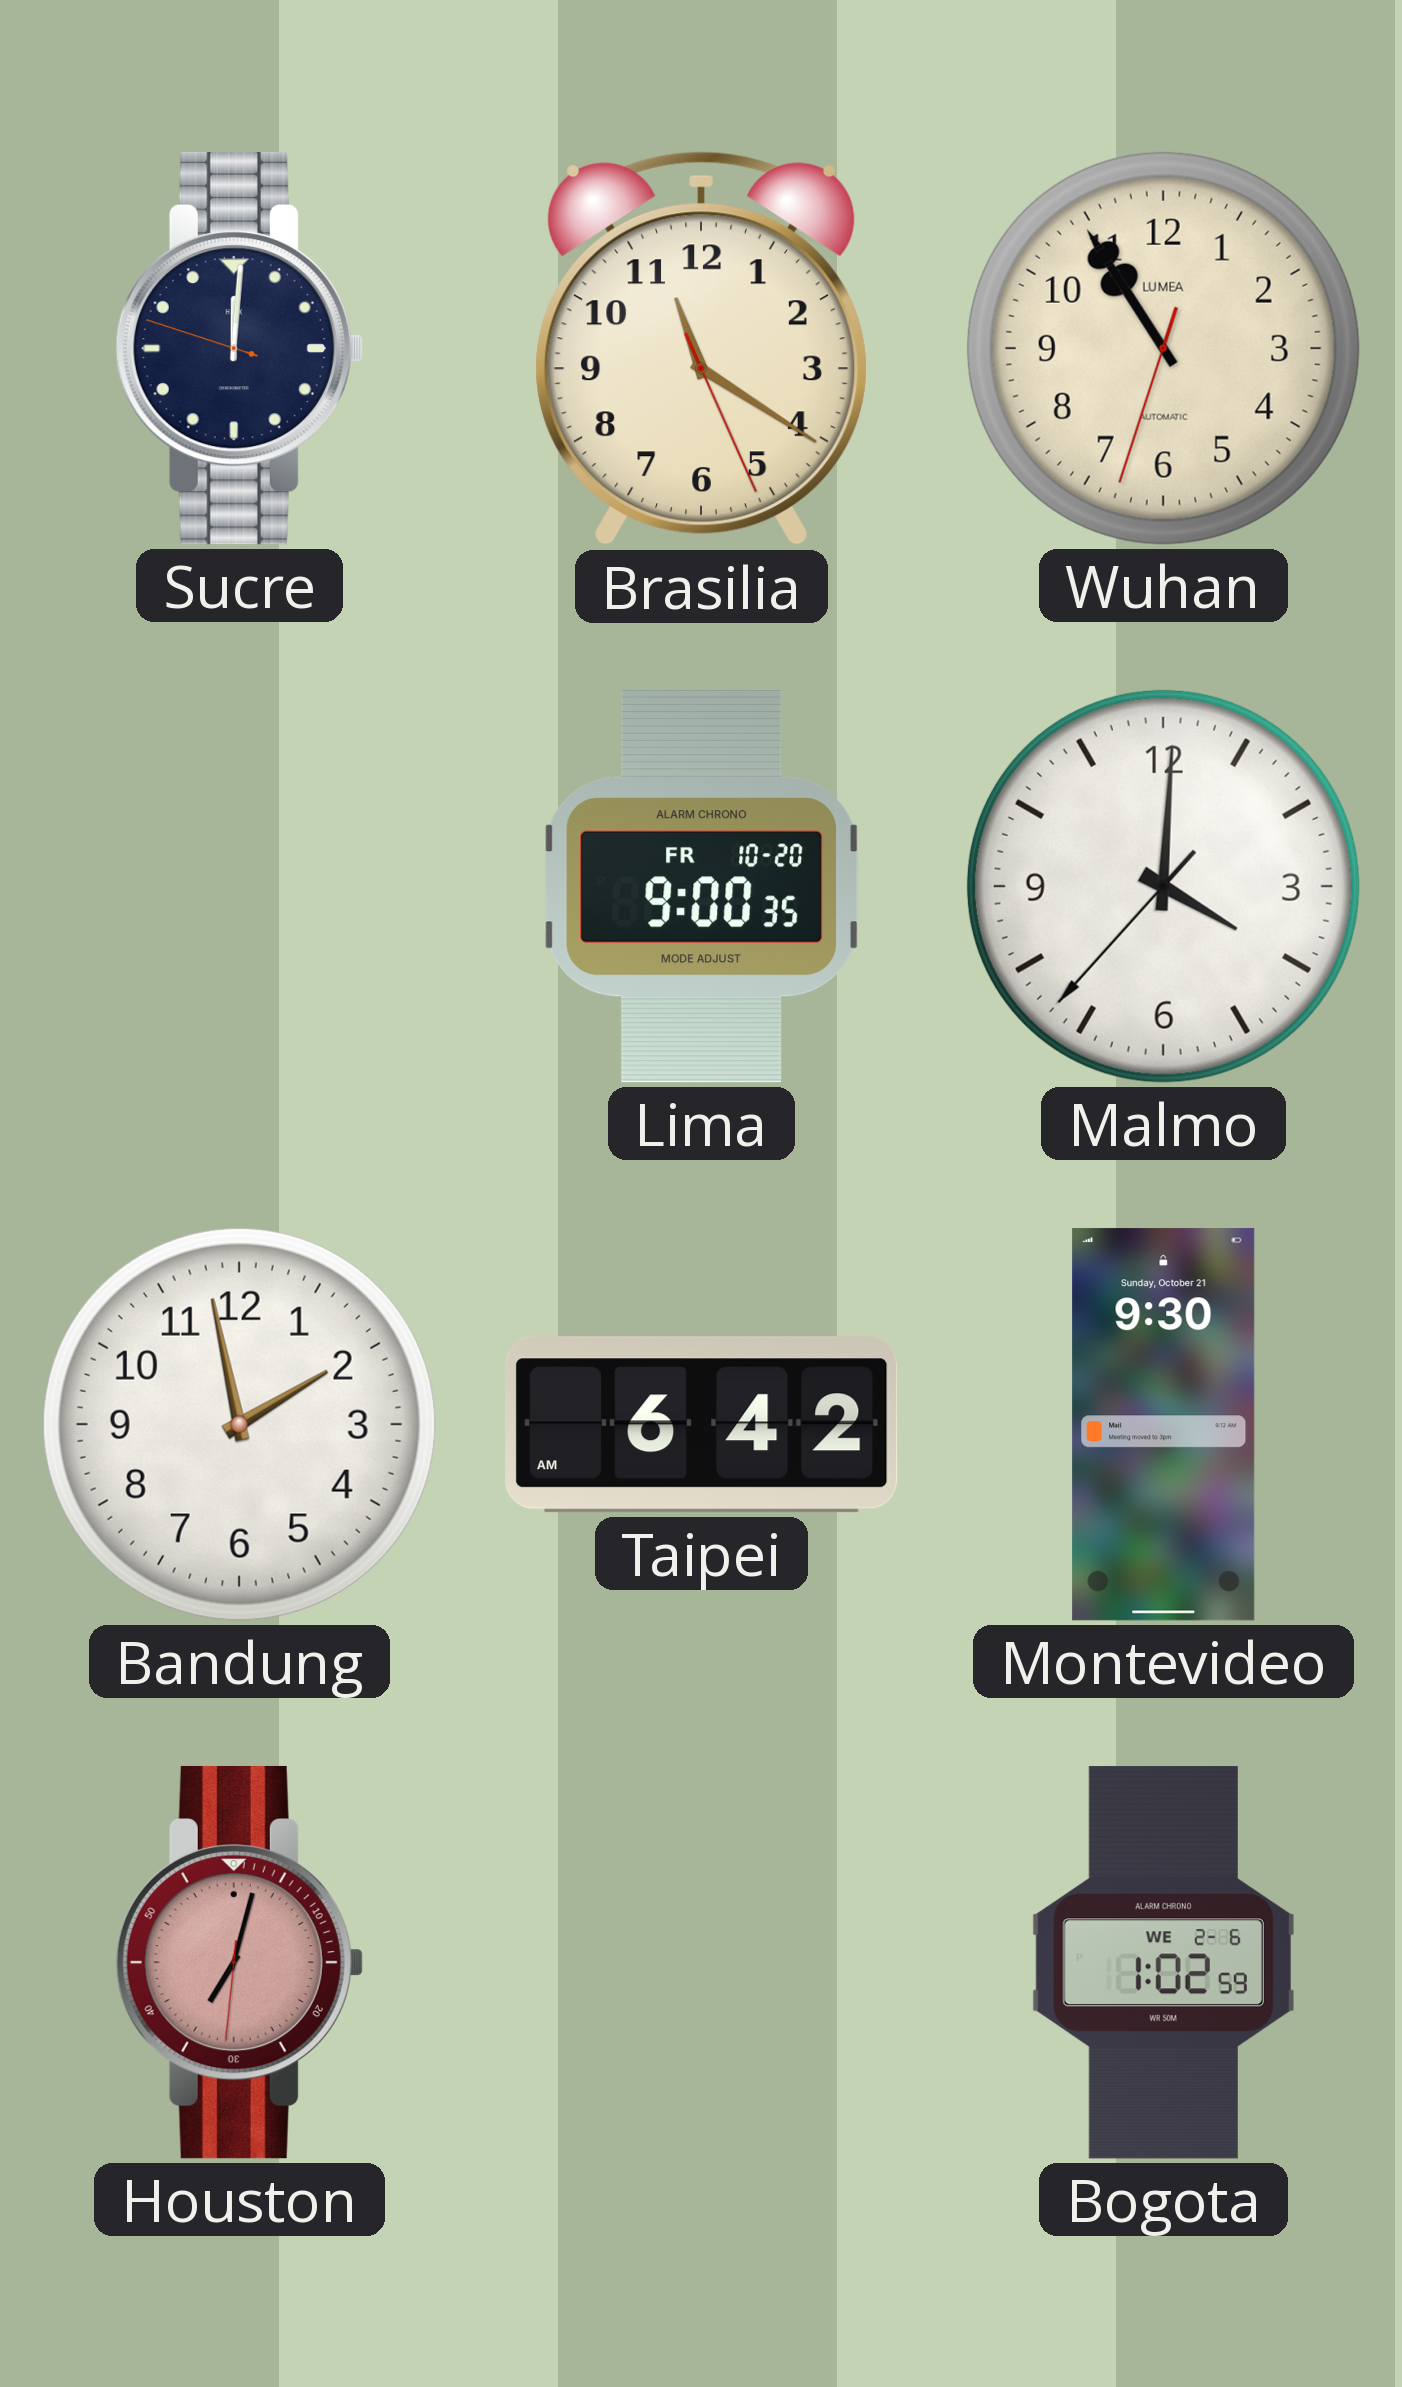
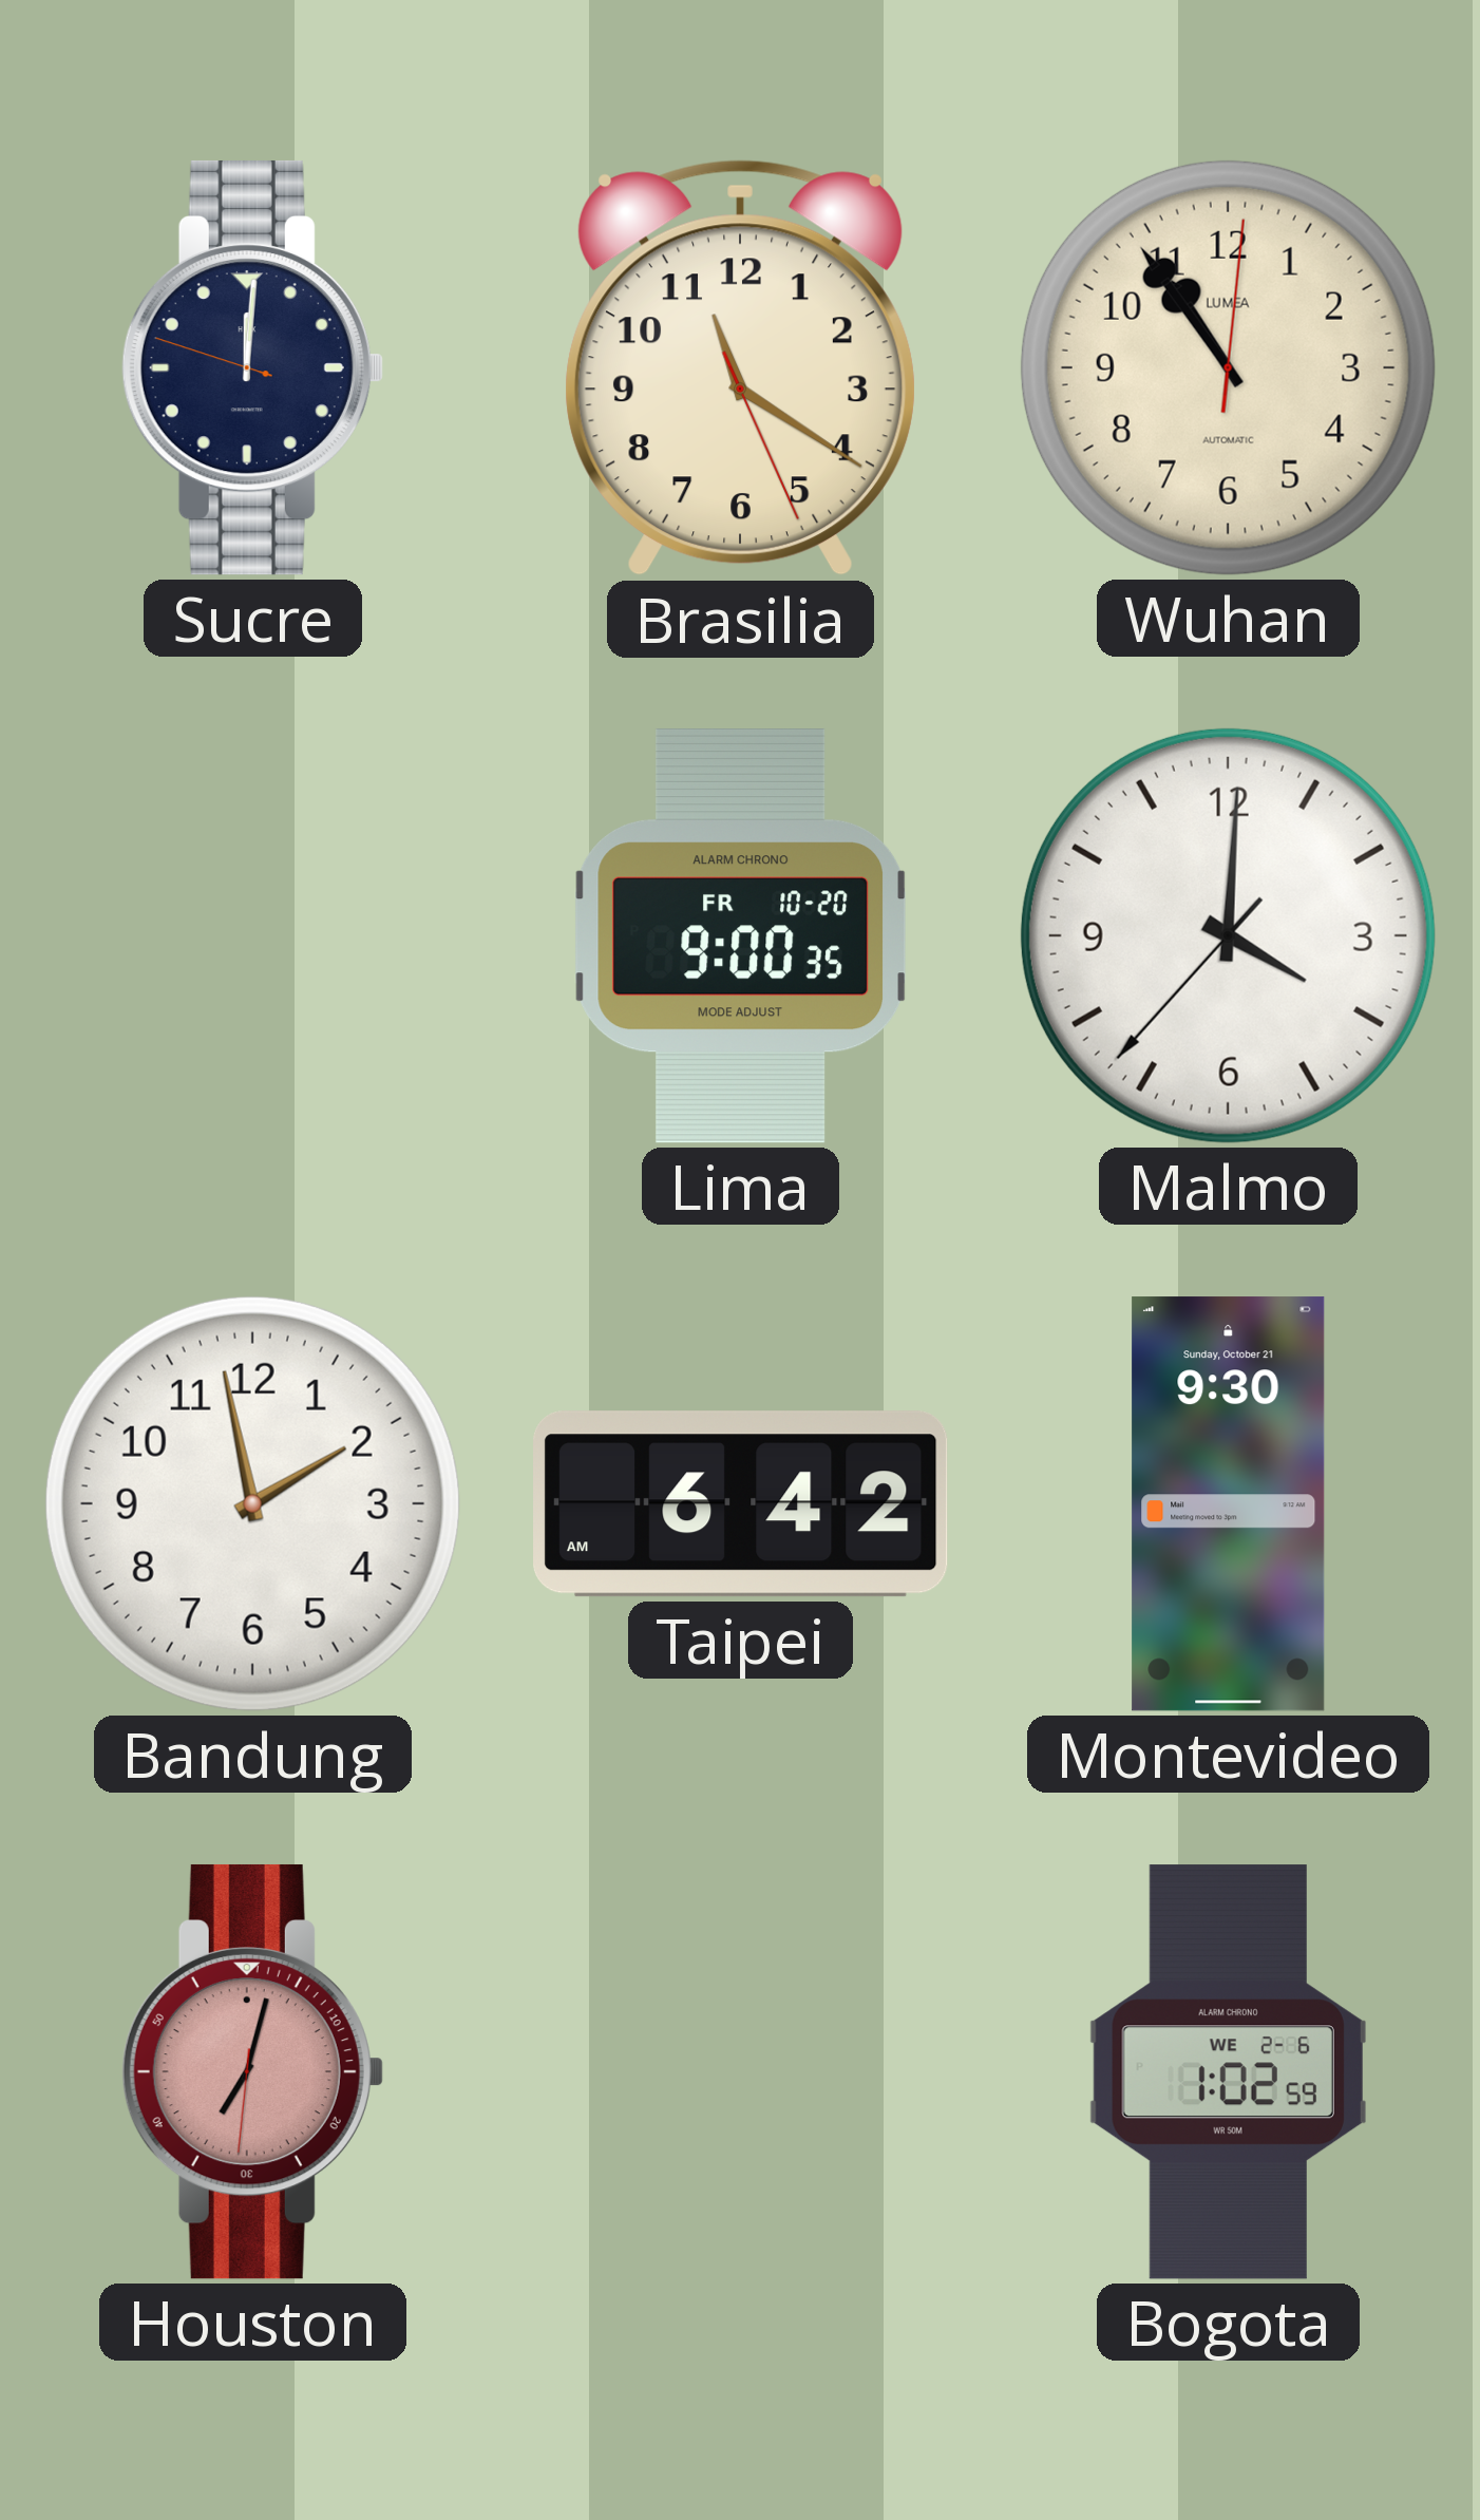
Wuhan: 10:54:33 -> 10:54:01
